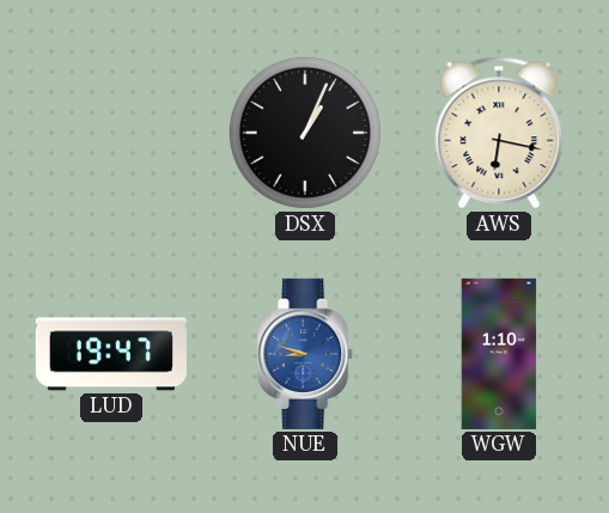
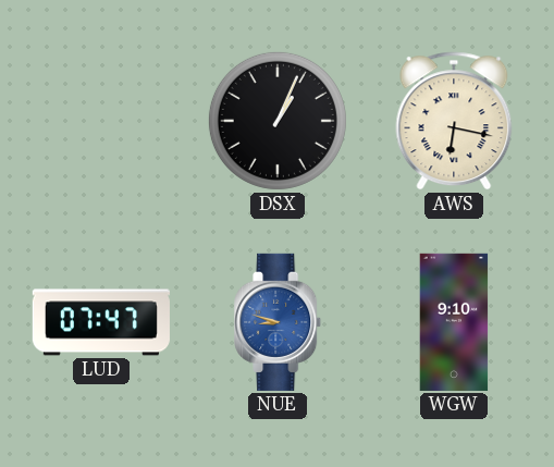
LUD: 19:47 -> 07:47
WGW: 1:10 -> 9:10
